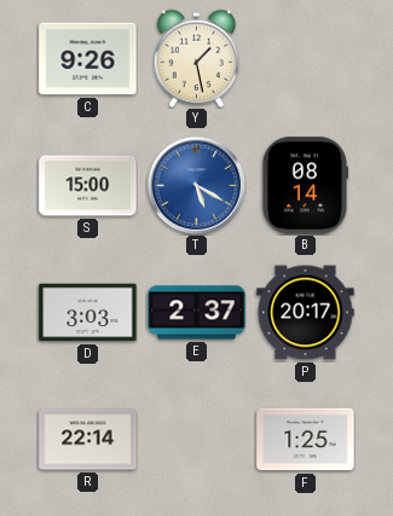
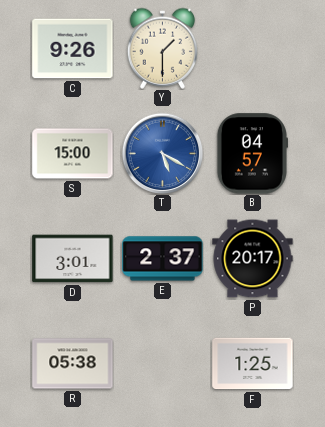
Y: 1:28 -> 1:30
B: 08:14 -> 04:57
D: 3:03 -> 3:01
R: 22:14 -> 05:38
